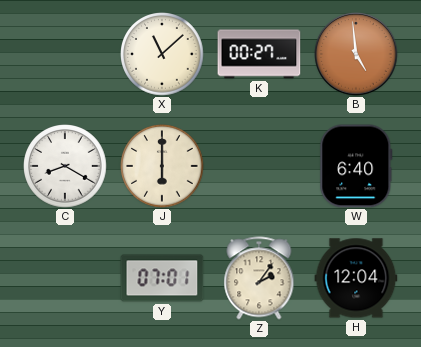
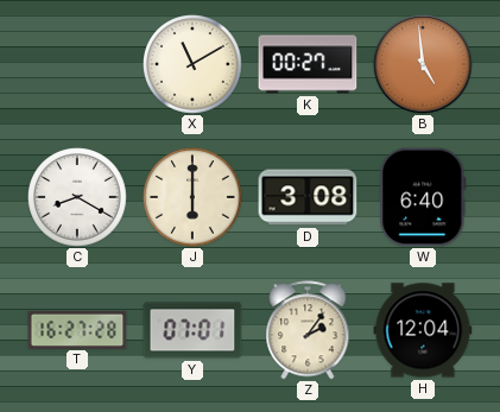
X: 11:08 -> 11:10
D: none -> 3:08
T: none -> 16:27
